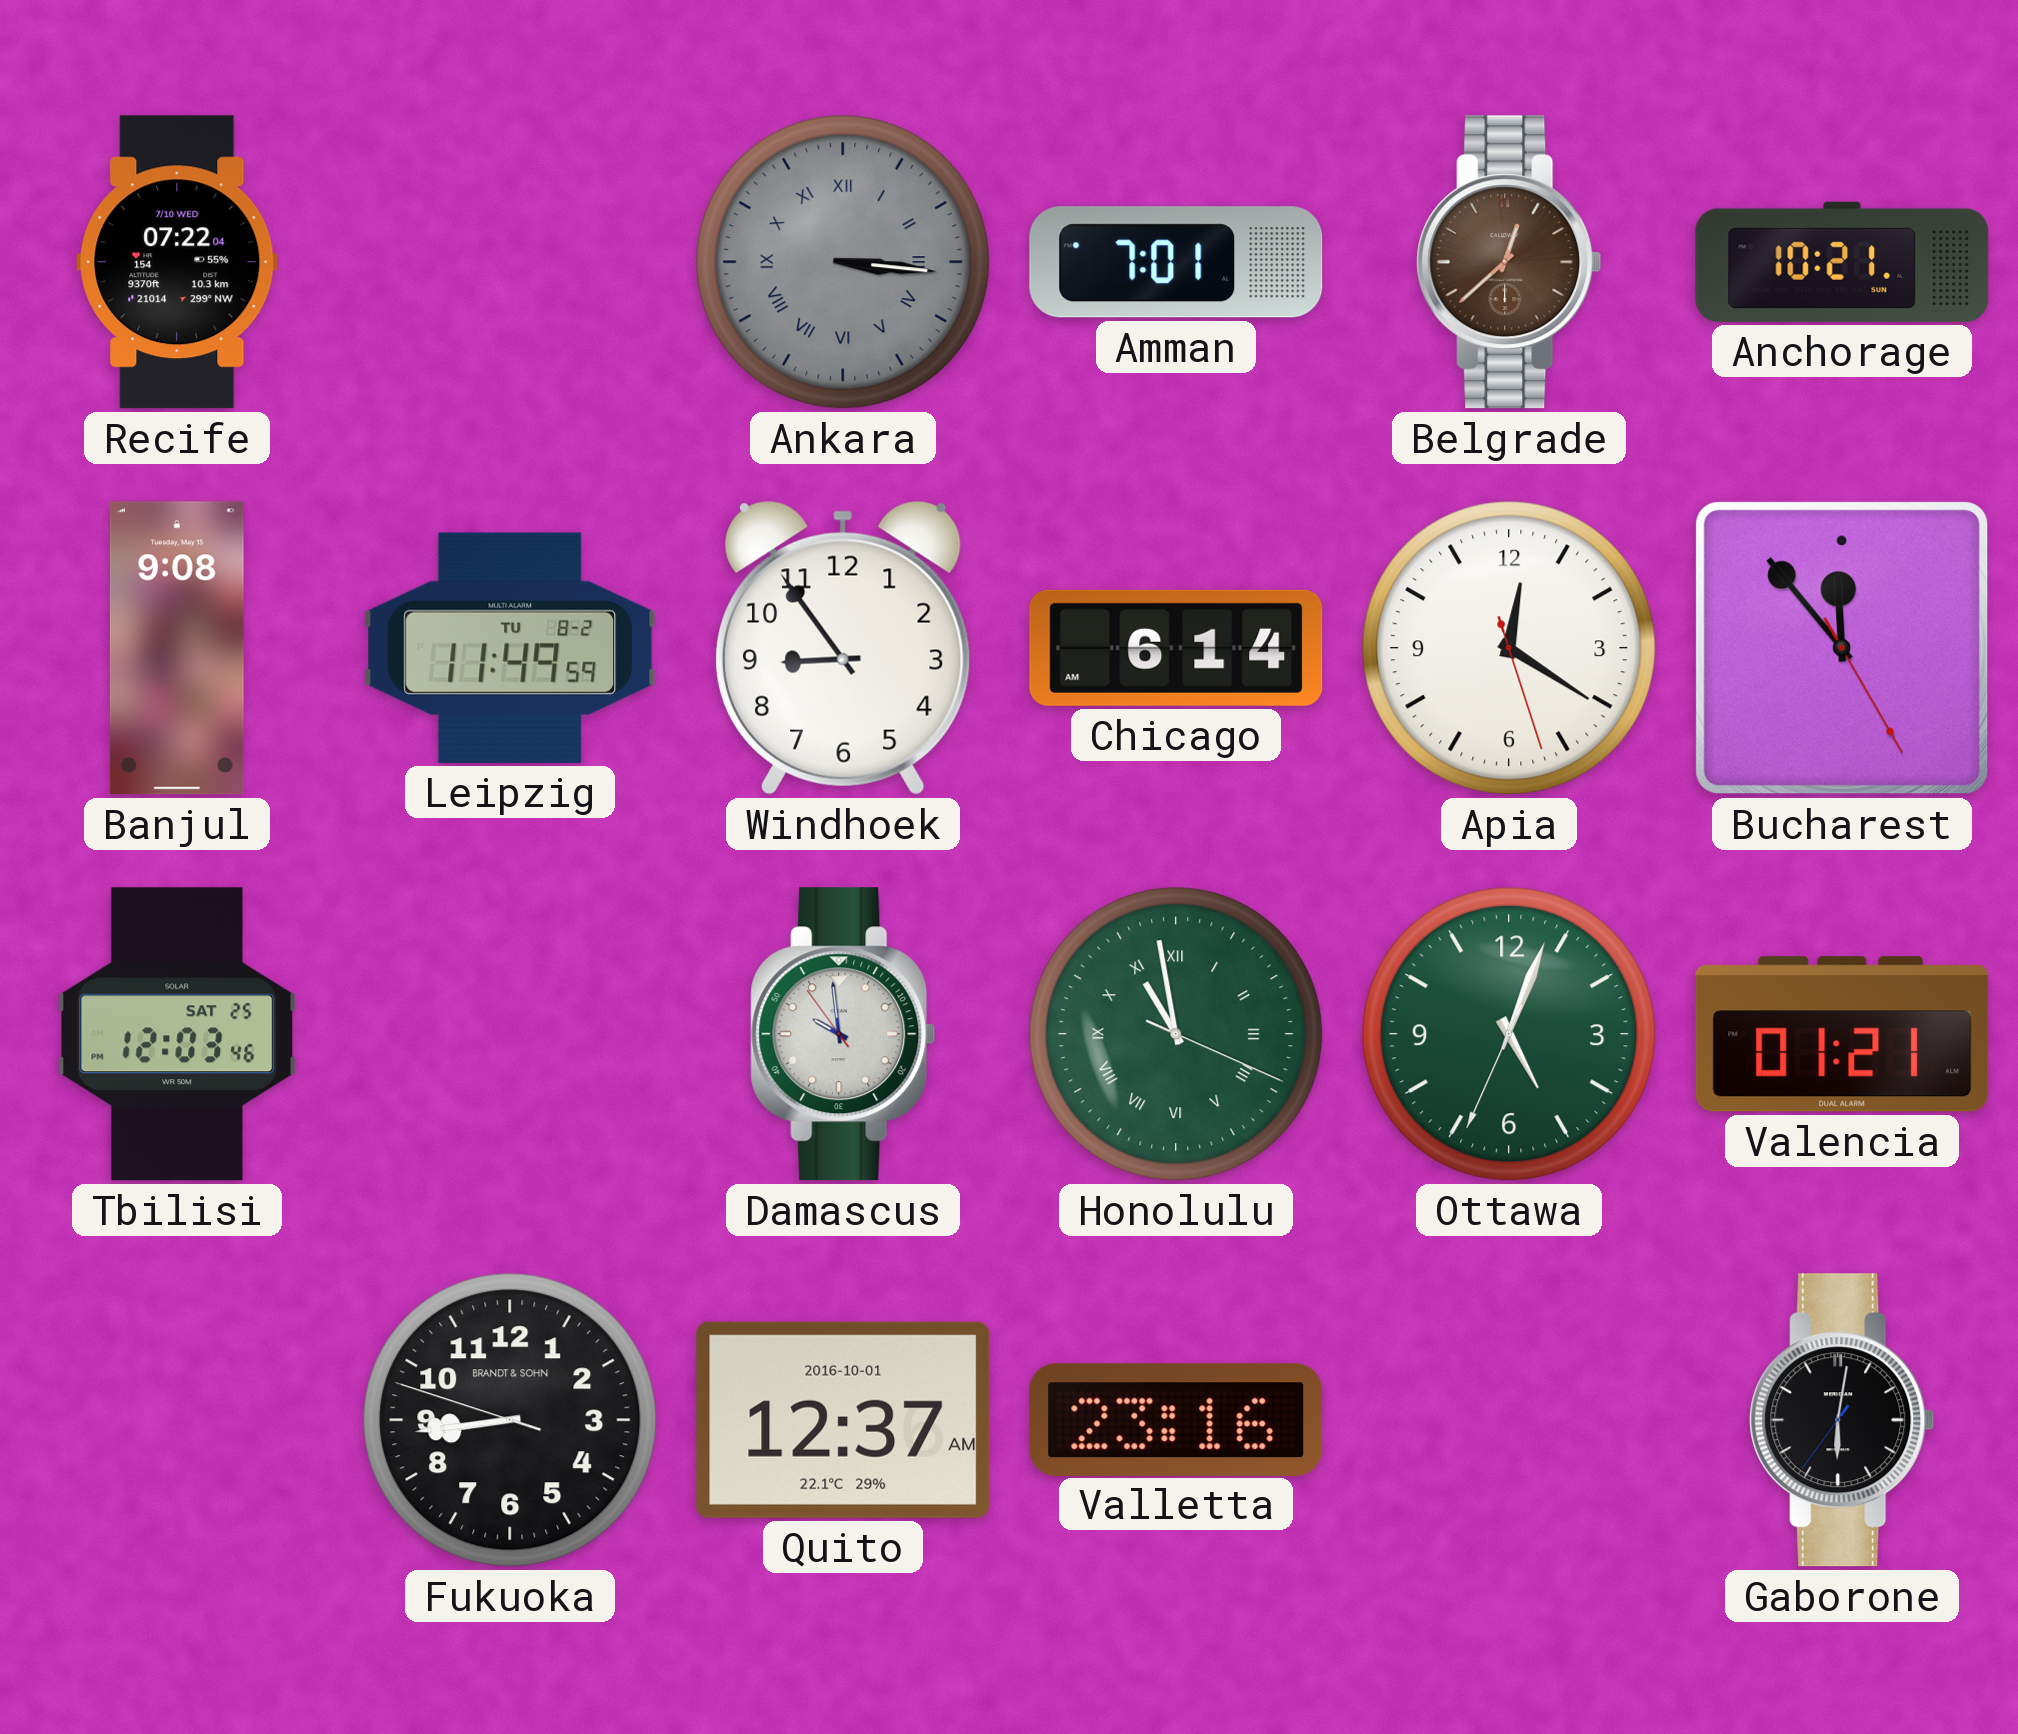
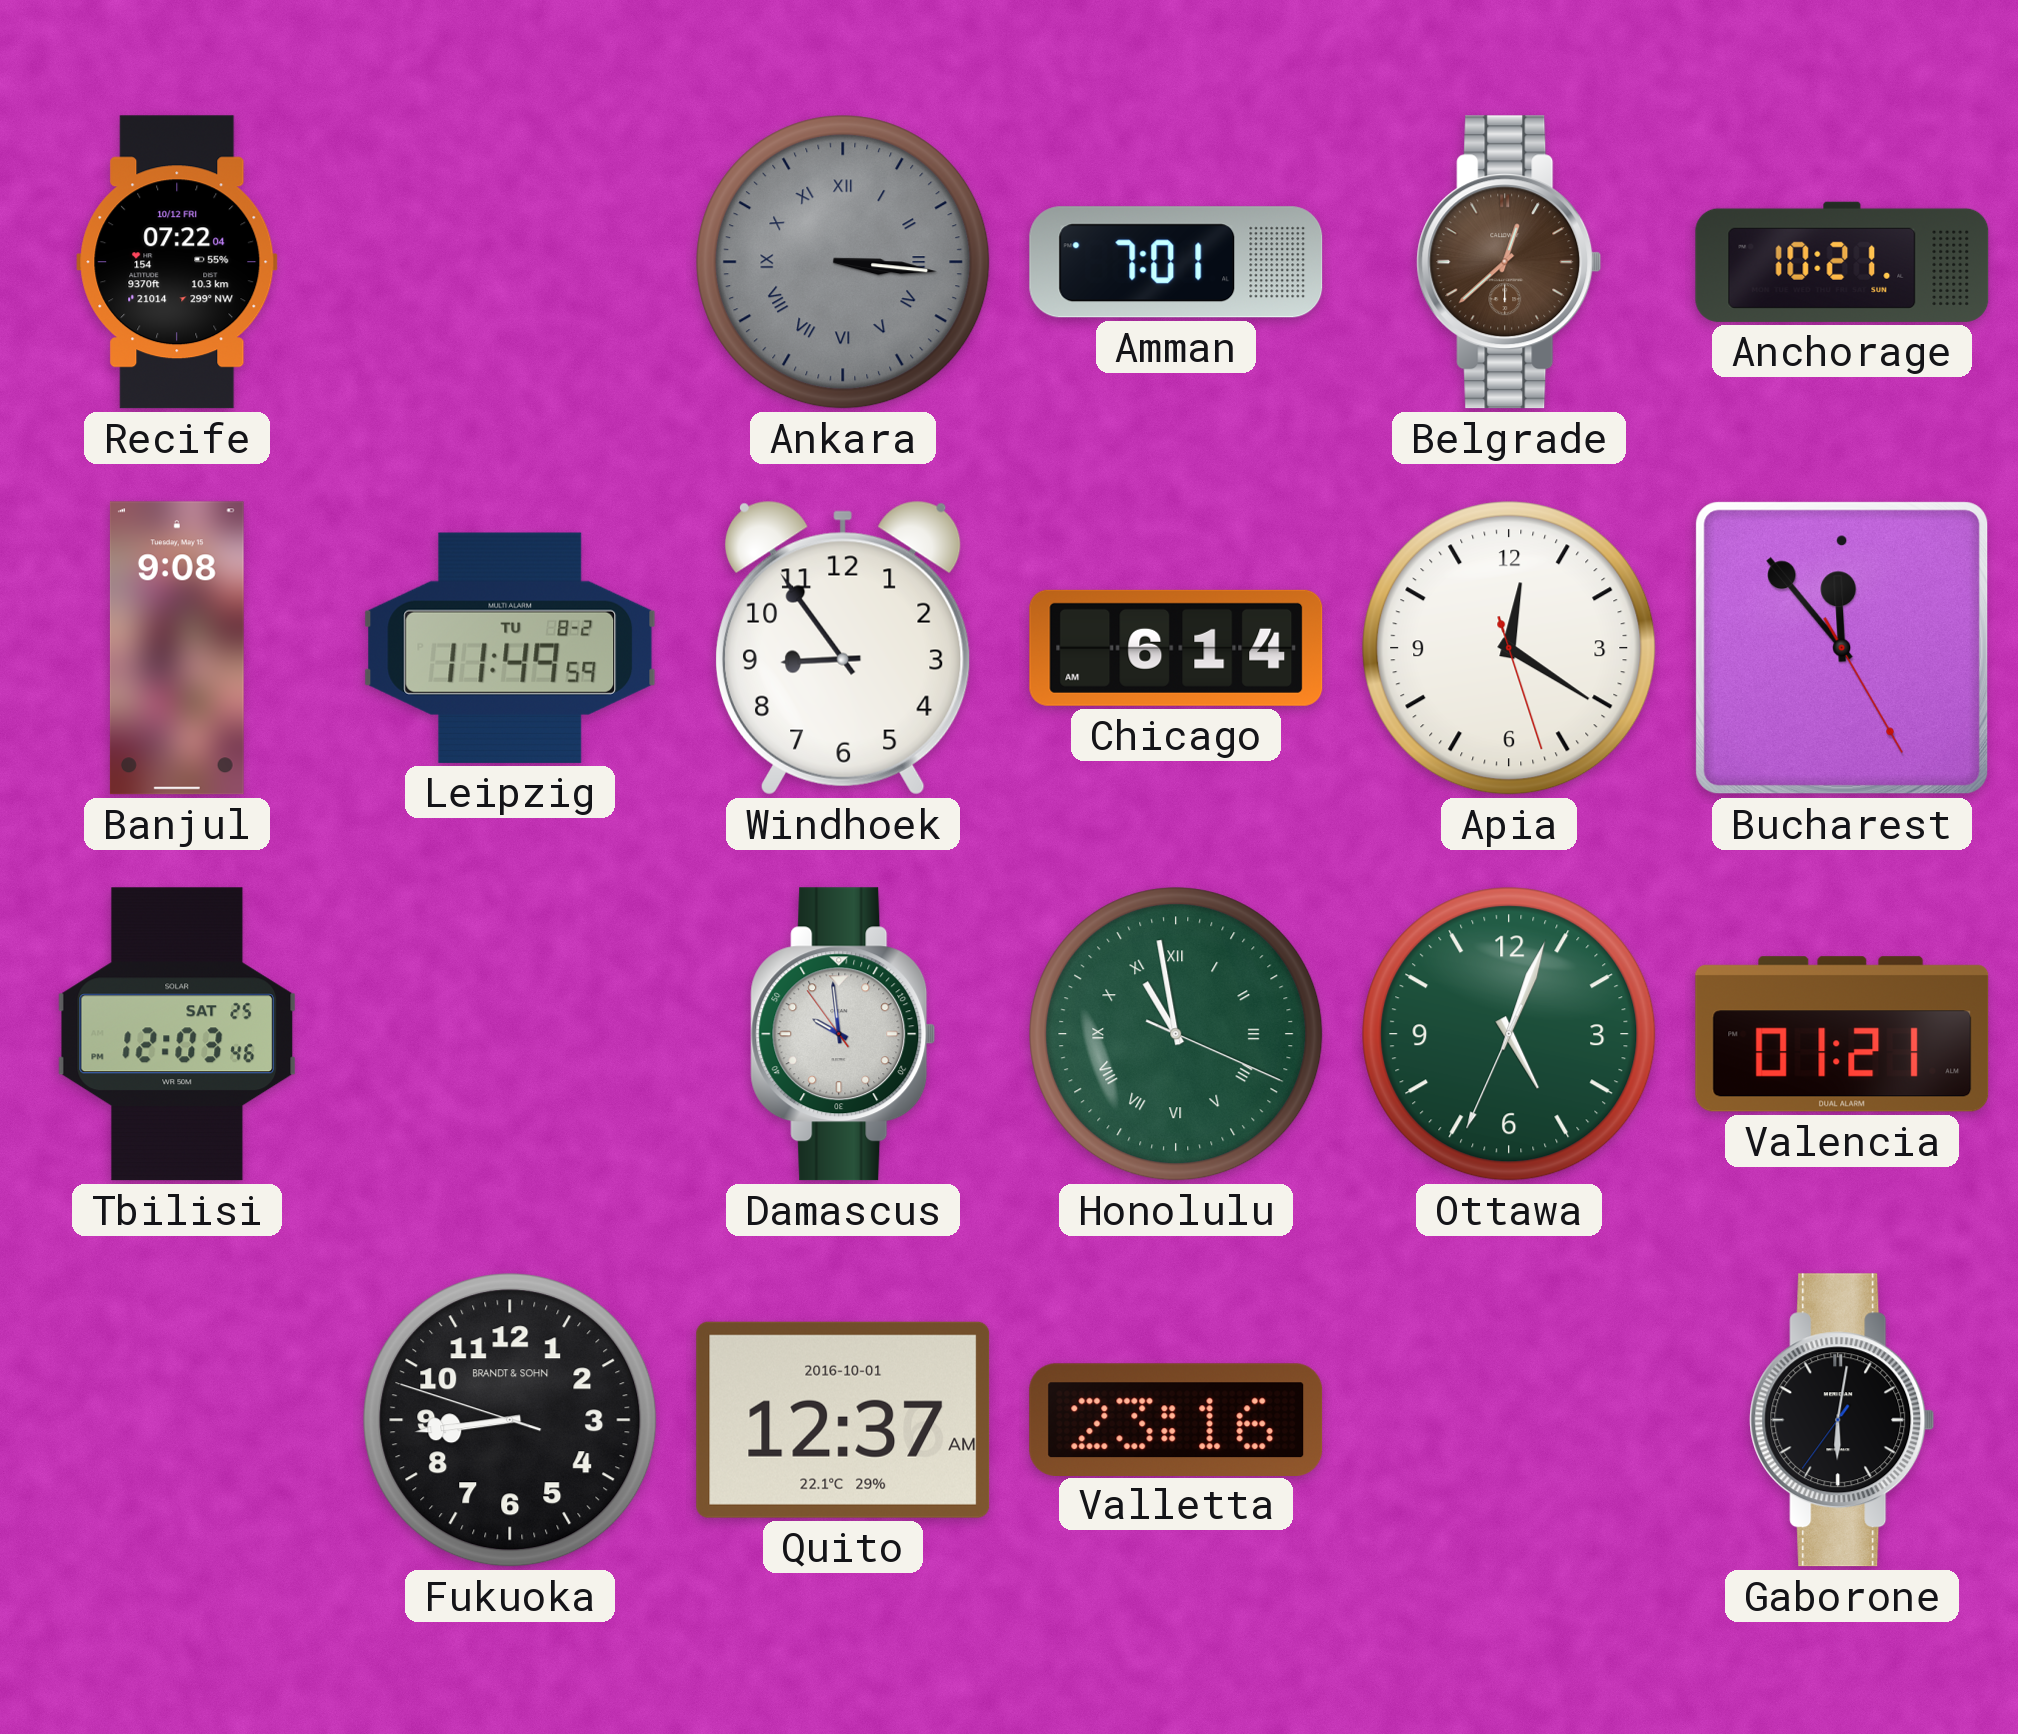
Recife date: 7/10 WED -> 10/12 FRI
